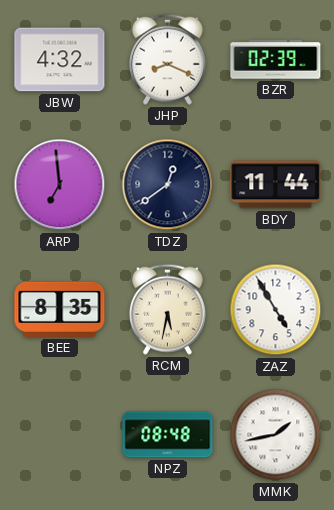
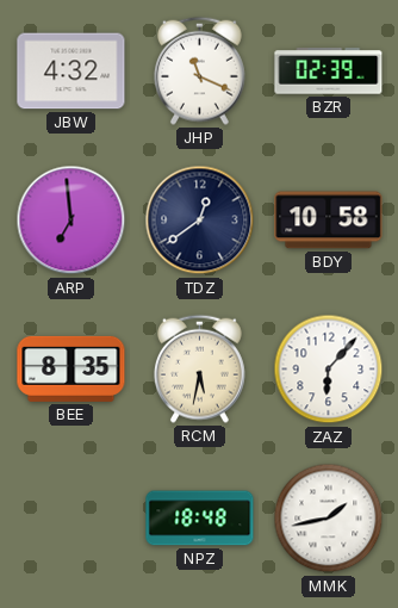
JHP: 8:19 -> 11:19
BDY: 11:44 -> 10:58
ZAZ: 4:55 -> 6:07
NPZ: 08:48 -> 18:48
